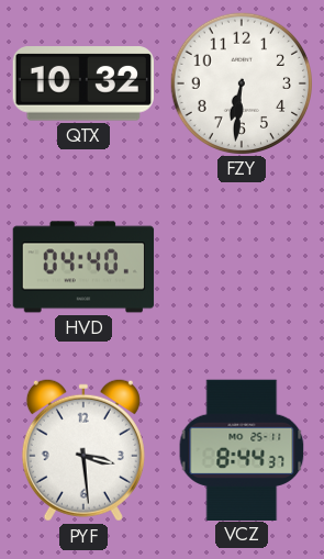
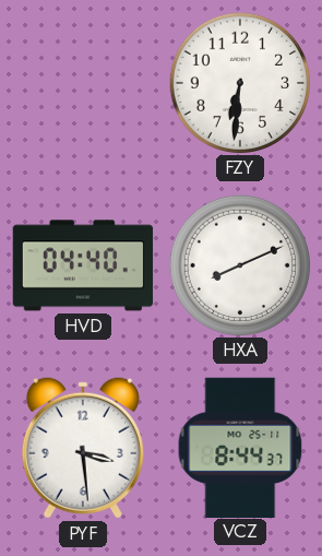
QTX: 10:32 -> none
HXA: none -> 8:11
